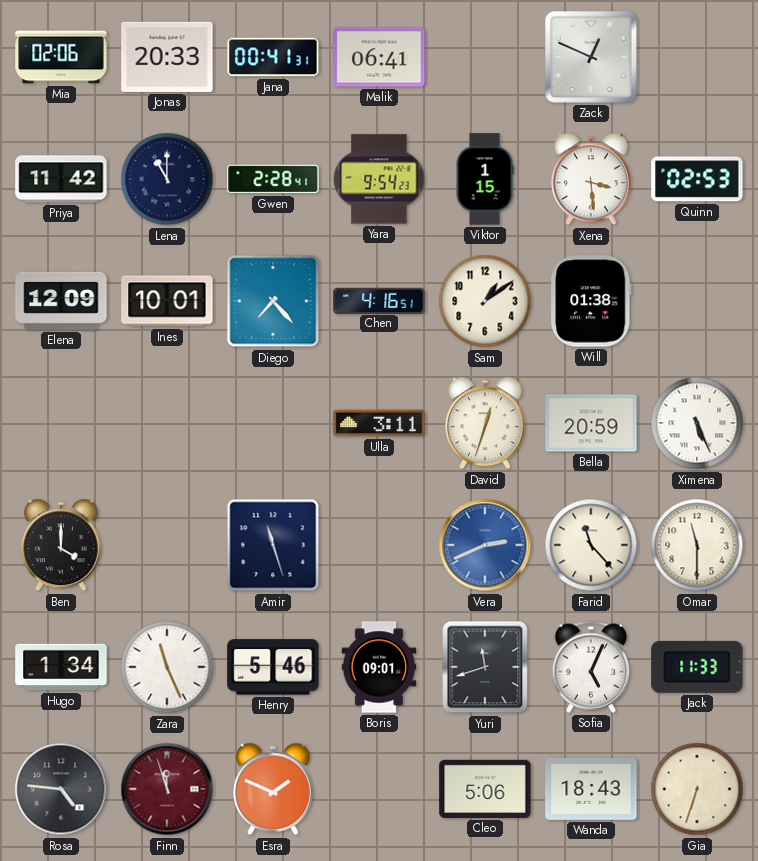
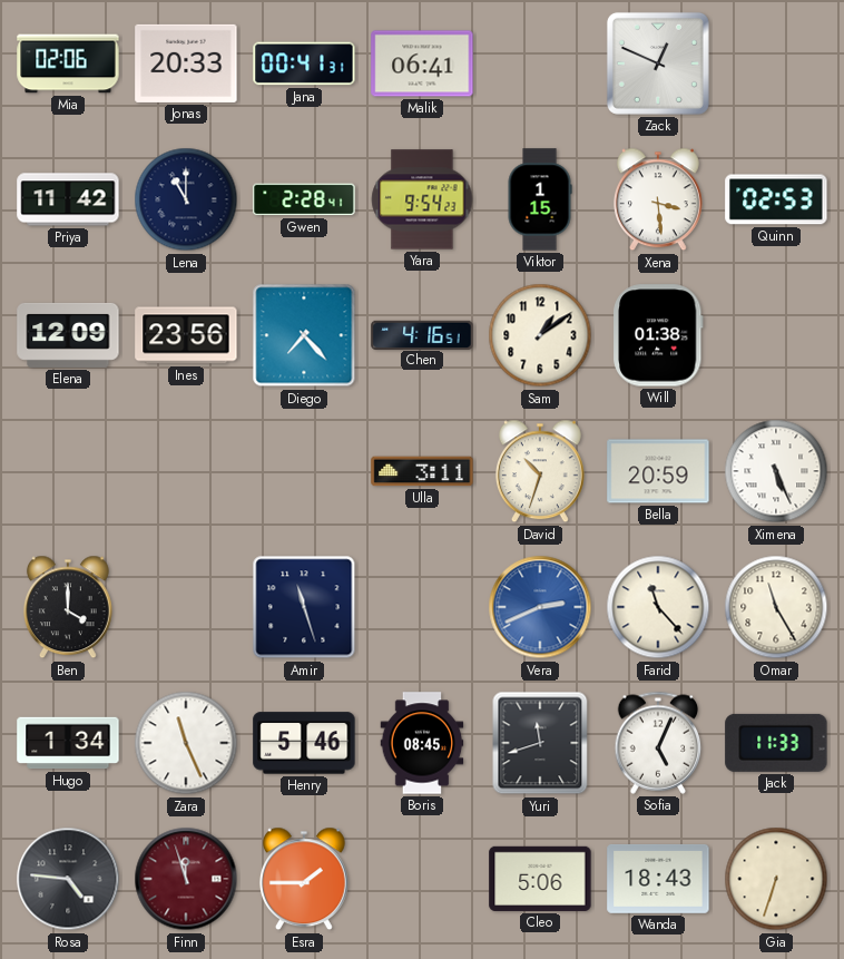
Ines: 10:01 -> 23:56
David: 12:33 -> 10:33
Omar: 11:30 -> 11:25
Boris: 09:01 -> 08:45
Esra: 1:49 -> 1:45
